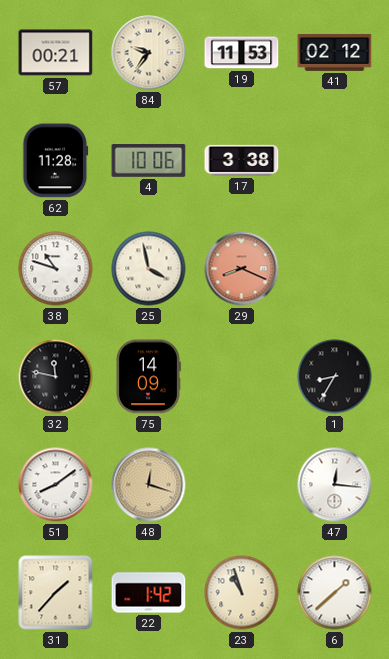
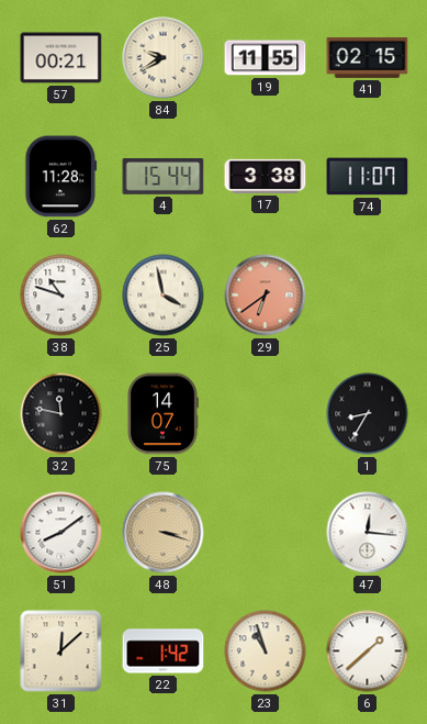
84: 9:36 -> 9:40
19: 11:53 -> 11:55
41: 02:12 -> 02:15
4: 10:06 -> 15:44
74: none -> 11:07
29: 8:19 -> 6:39
75: 14:09 -> 14:07
48: 12:18 -> 3:18
31: 1:37 -> 12:08
